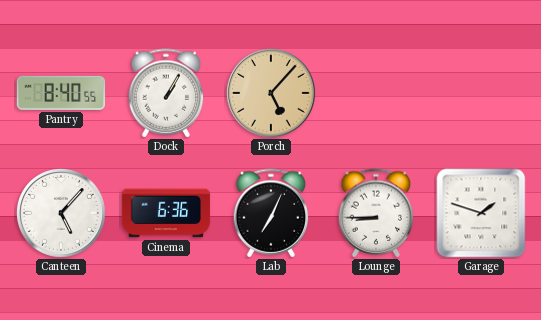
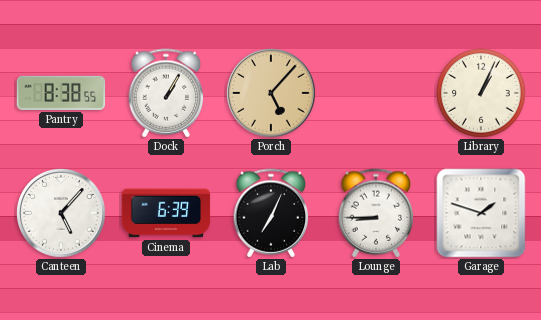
Pantry: 8:40 -> 8:38
Library: none -> 1:04
Cinema: 6:36 -> 6:39
